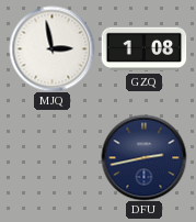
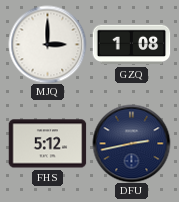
MJQ: 2:58 -> 3:00
FHS: none -> 5:12
